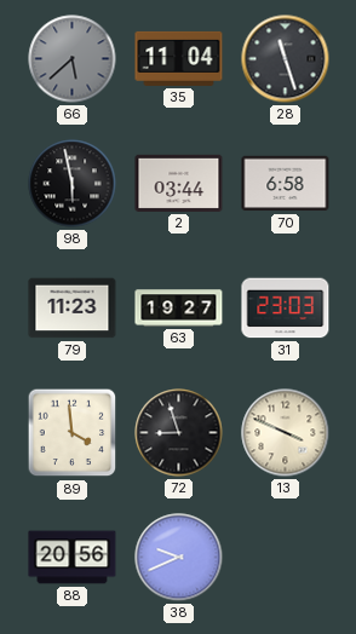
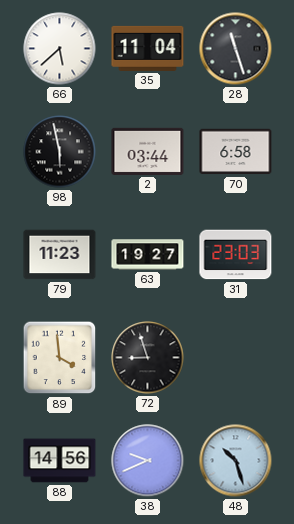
66 dial: grey -> white
13: 3:49 -> none
88: 20:56 -> 14:56
48: none -> 10:27
